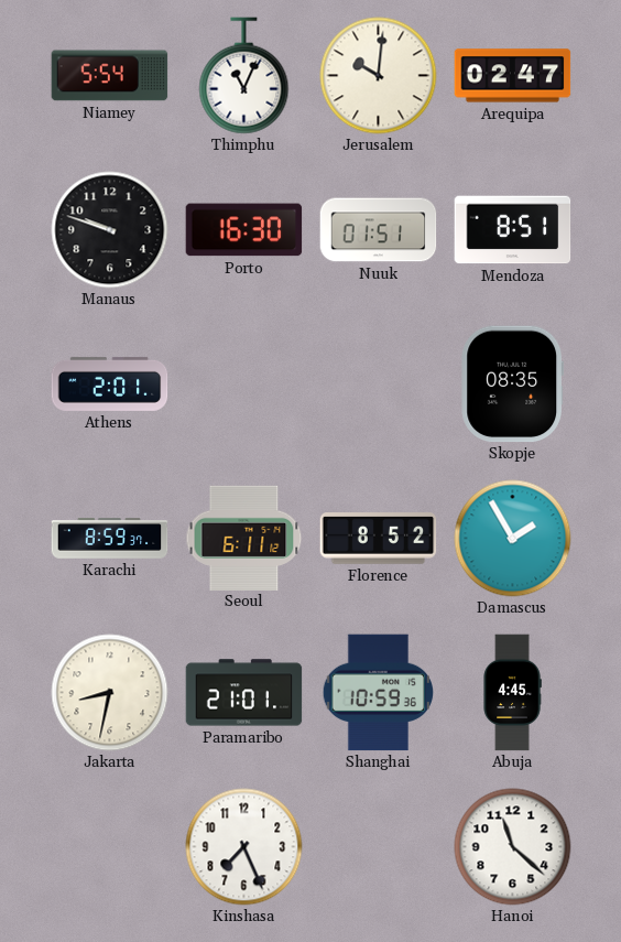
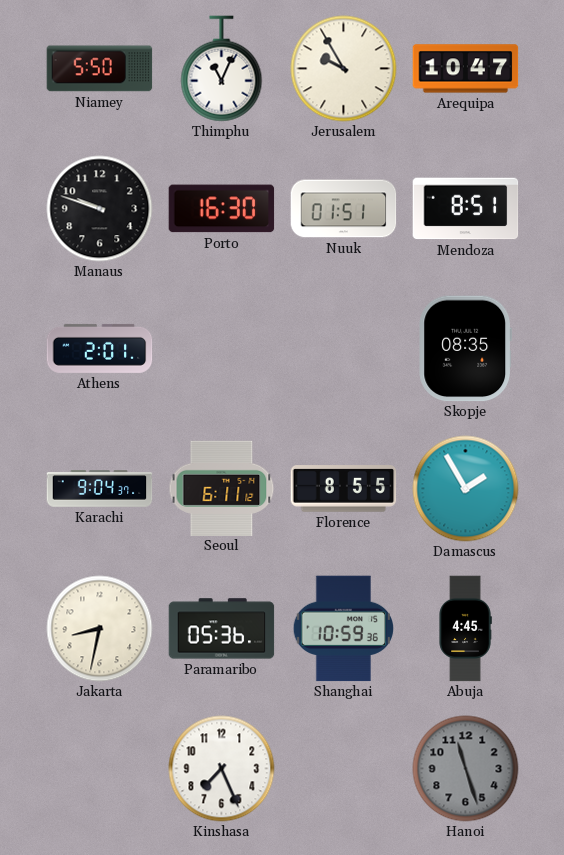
Niamey: 5:54 -> 5:50
Jerusalem: 10:01 -> 9:55
Arequipa: 02:47 -> 10:47
Karachi: 8:59 -> 9:04
Florence: 8:52 -> 8:55
Paramaribo: 21:01 -> 05:36
Hanoi: 11:22 -> 11:27
Hanoi dial: white -> grey
